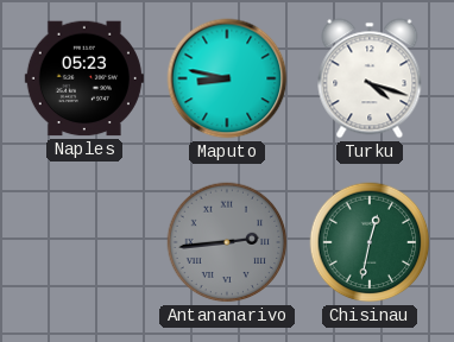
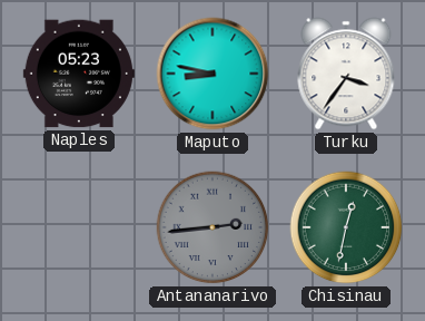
Turku: 4:18 -> 3:36
